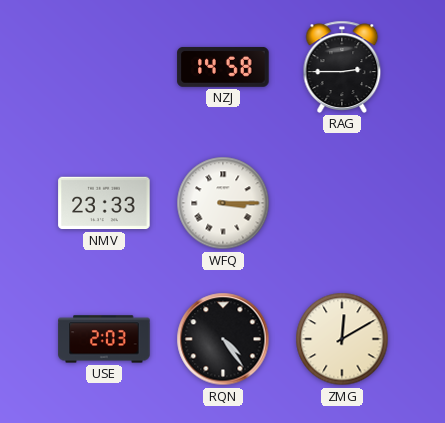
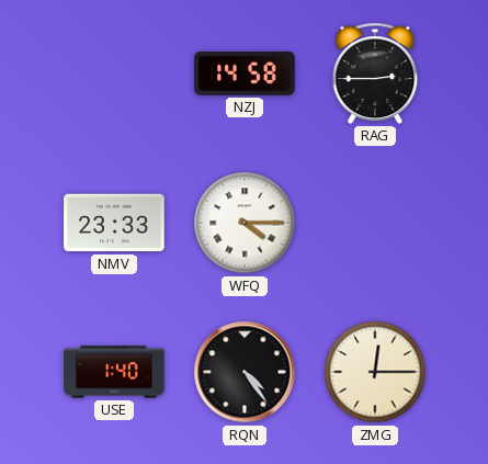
WFQ: 3:15 -> 4:15
USE: 2:03 -> 1:40
ZMG: 12:10 -> 12:15
